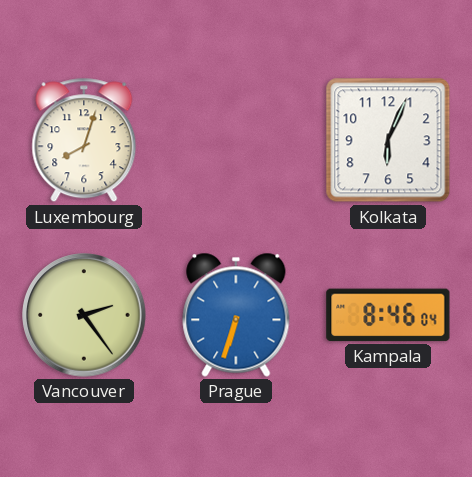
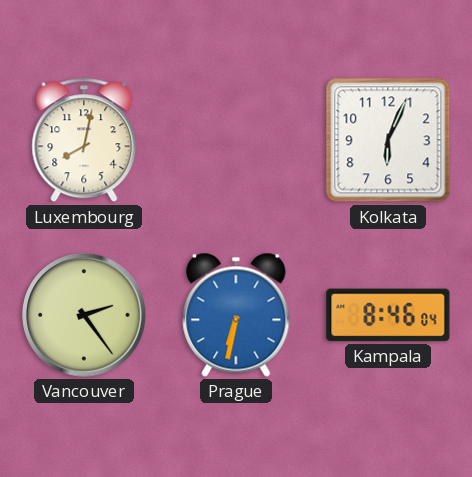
Luxembourg: 8:03 -> 8:02
Prague: 6:33 -> 6:32
